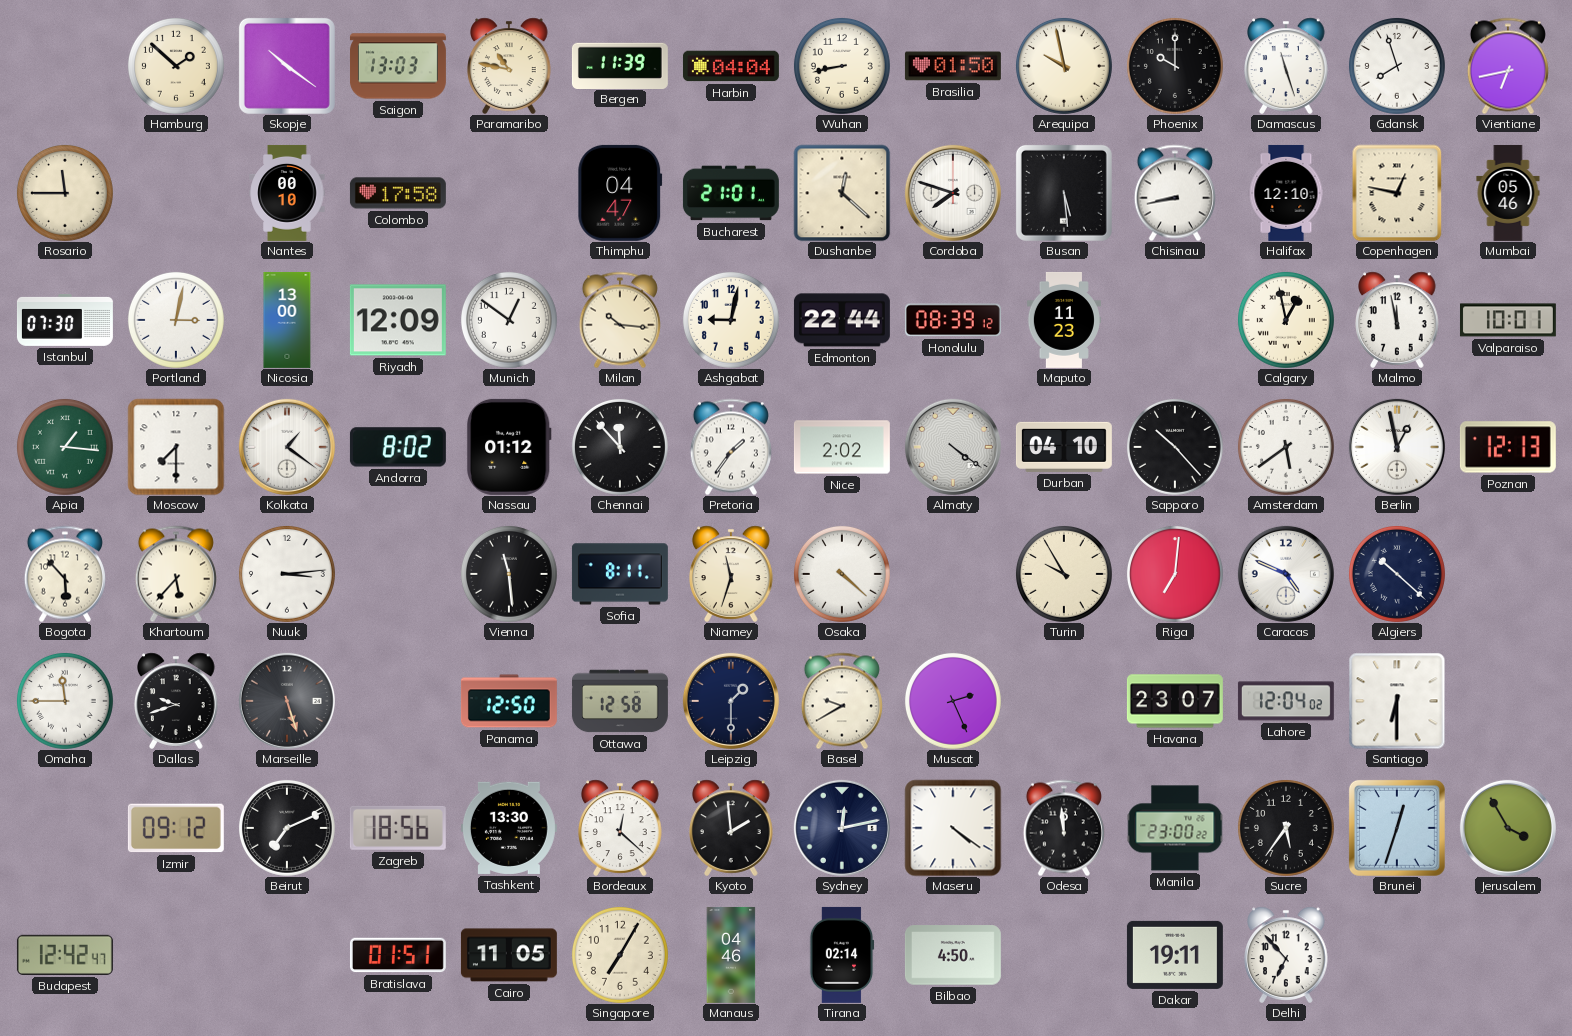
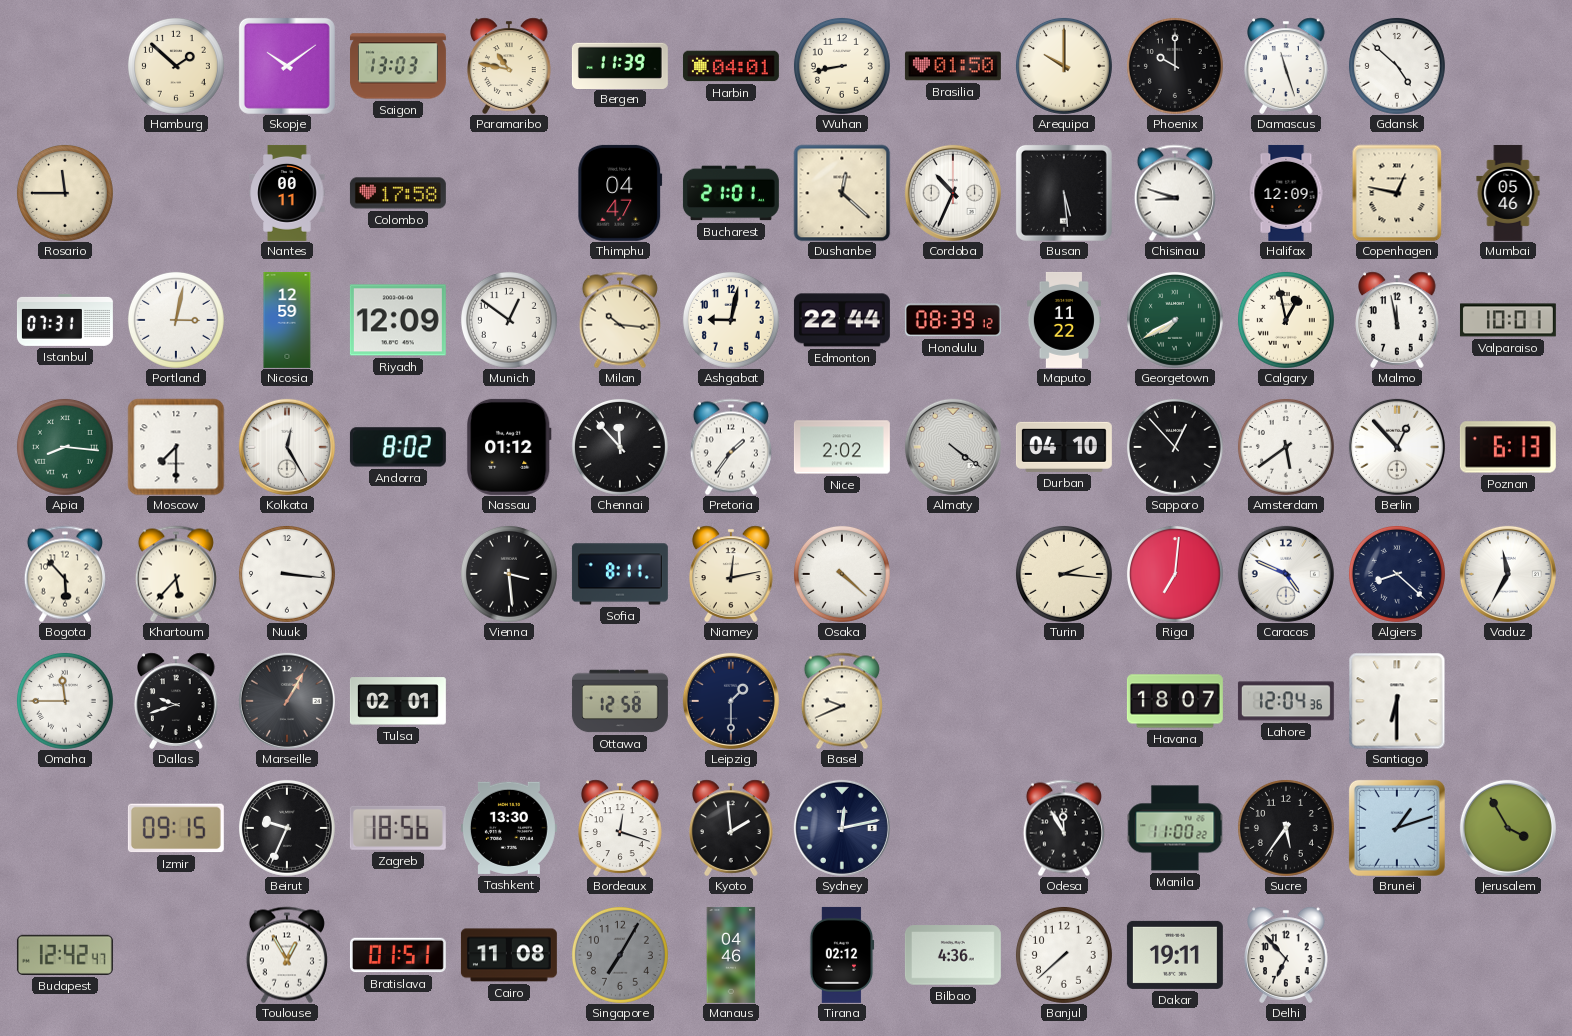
Skopje: 10:21 -> 10:09
Harbin: 04:04 -> 04:01
Arequipa: 9:58 -> 10:00
Gdansk: 7:57 -> 4:52
Vientiane: 6:43 -> none
Nantes: 00:10 -> 00:11
Cordoba: 7:48 -> 10:34
Chisinau: 8:43 -> 8:48
Halifax: 12:10 -> 12:09
Istanbul: 07:30 -> 07:31
Nicosia: 13:00 -> 12:59
Maputo: 11:23 -> 11:22
Georgetown: none -> 7:40
Apia: 1:16 -> 8:16
Kolkata: 1:21 -> 12:25
Sapporo: 10:23 -> 12:53
Berlin: 12:58 -> 12:53
Poznan: 12:13 -> 6:13
Nuuk: 3:14 -> 3:16
Vienna: 11:29 -> 3:29
Niamey: 11:33 -> 12:13
Turin: 9:55 -> 2:16
Algiers: 10:22 -> 8:22
Vaduz: none -> 11:35
Marseille: 5:27 -> 1:05
Tulsa: none -> 02:01
Panama: 12:50 -> none
Basel: 9:40 -> 9:41
Muscat: 2:26 -> none
Havana: 23:07 -> 18:07
Lahore: 12:04:02 -> 12:04:36
Izmir: 09:12 -> 09:15
Beirut: 7:11 -> 9:34
Bordeaux: 12:22 -> 12:18
Maseru: 4:21 -> none
Odesa: 11:59 -> 11:55
Manila: 23:00 -> 11:00
Brunei: 12:33 -> 1:12
Toulouse: none -> 12:55
Cairo: 11:05 -> 11:08
Singapore dial: cream -> grey
Tirana: 02:14 -> 02:12
Bilbao: 4:50 -> 4:36
Banjul: none -> 7:38
